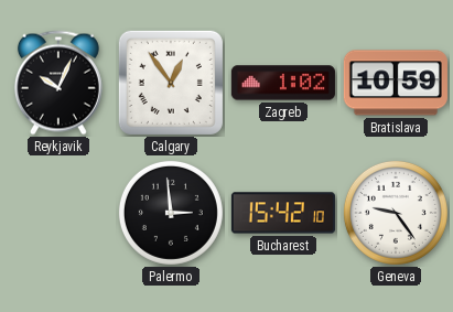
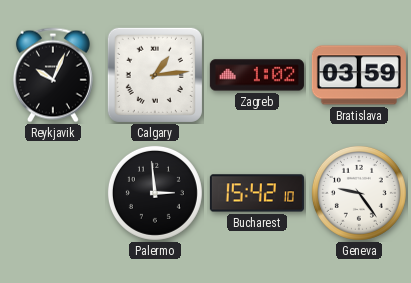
Calgary: 12:54 -> 1:14
Bratislava: 10:59 -> 03:59
